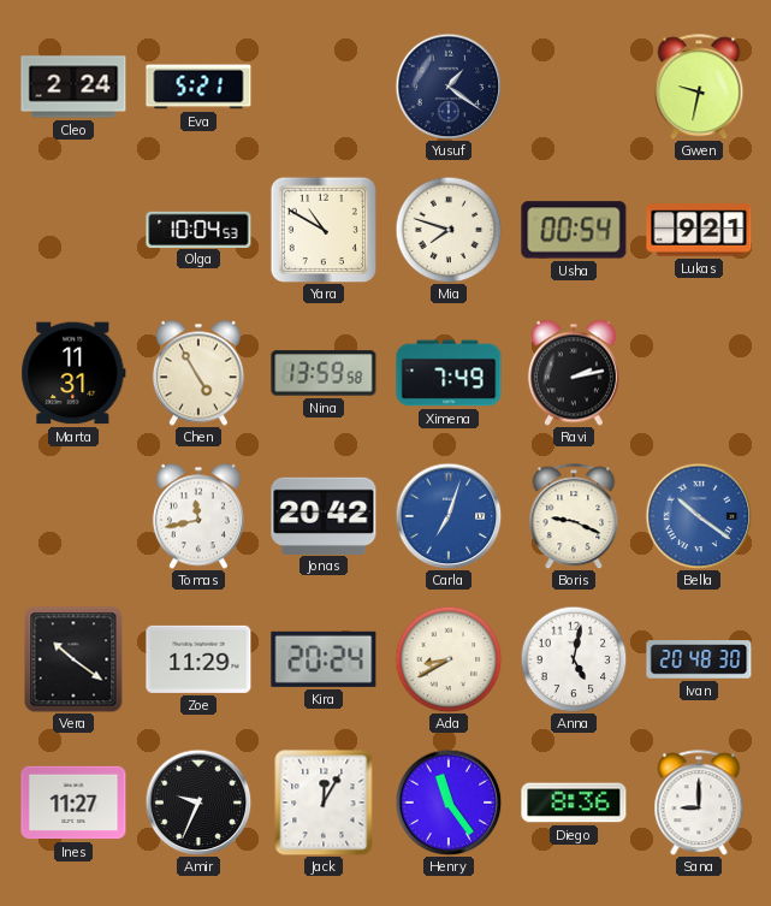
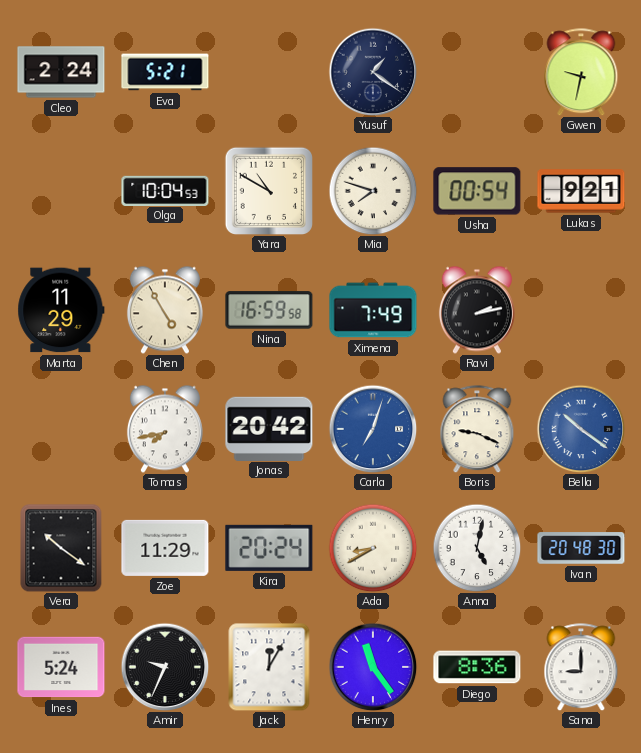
Marta: 11:31 -> 11:29
Nina: 13:59 -> 16:59
Tomas: 11:43 -> 7:43
Ines: 11:27 -> 5:24
